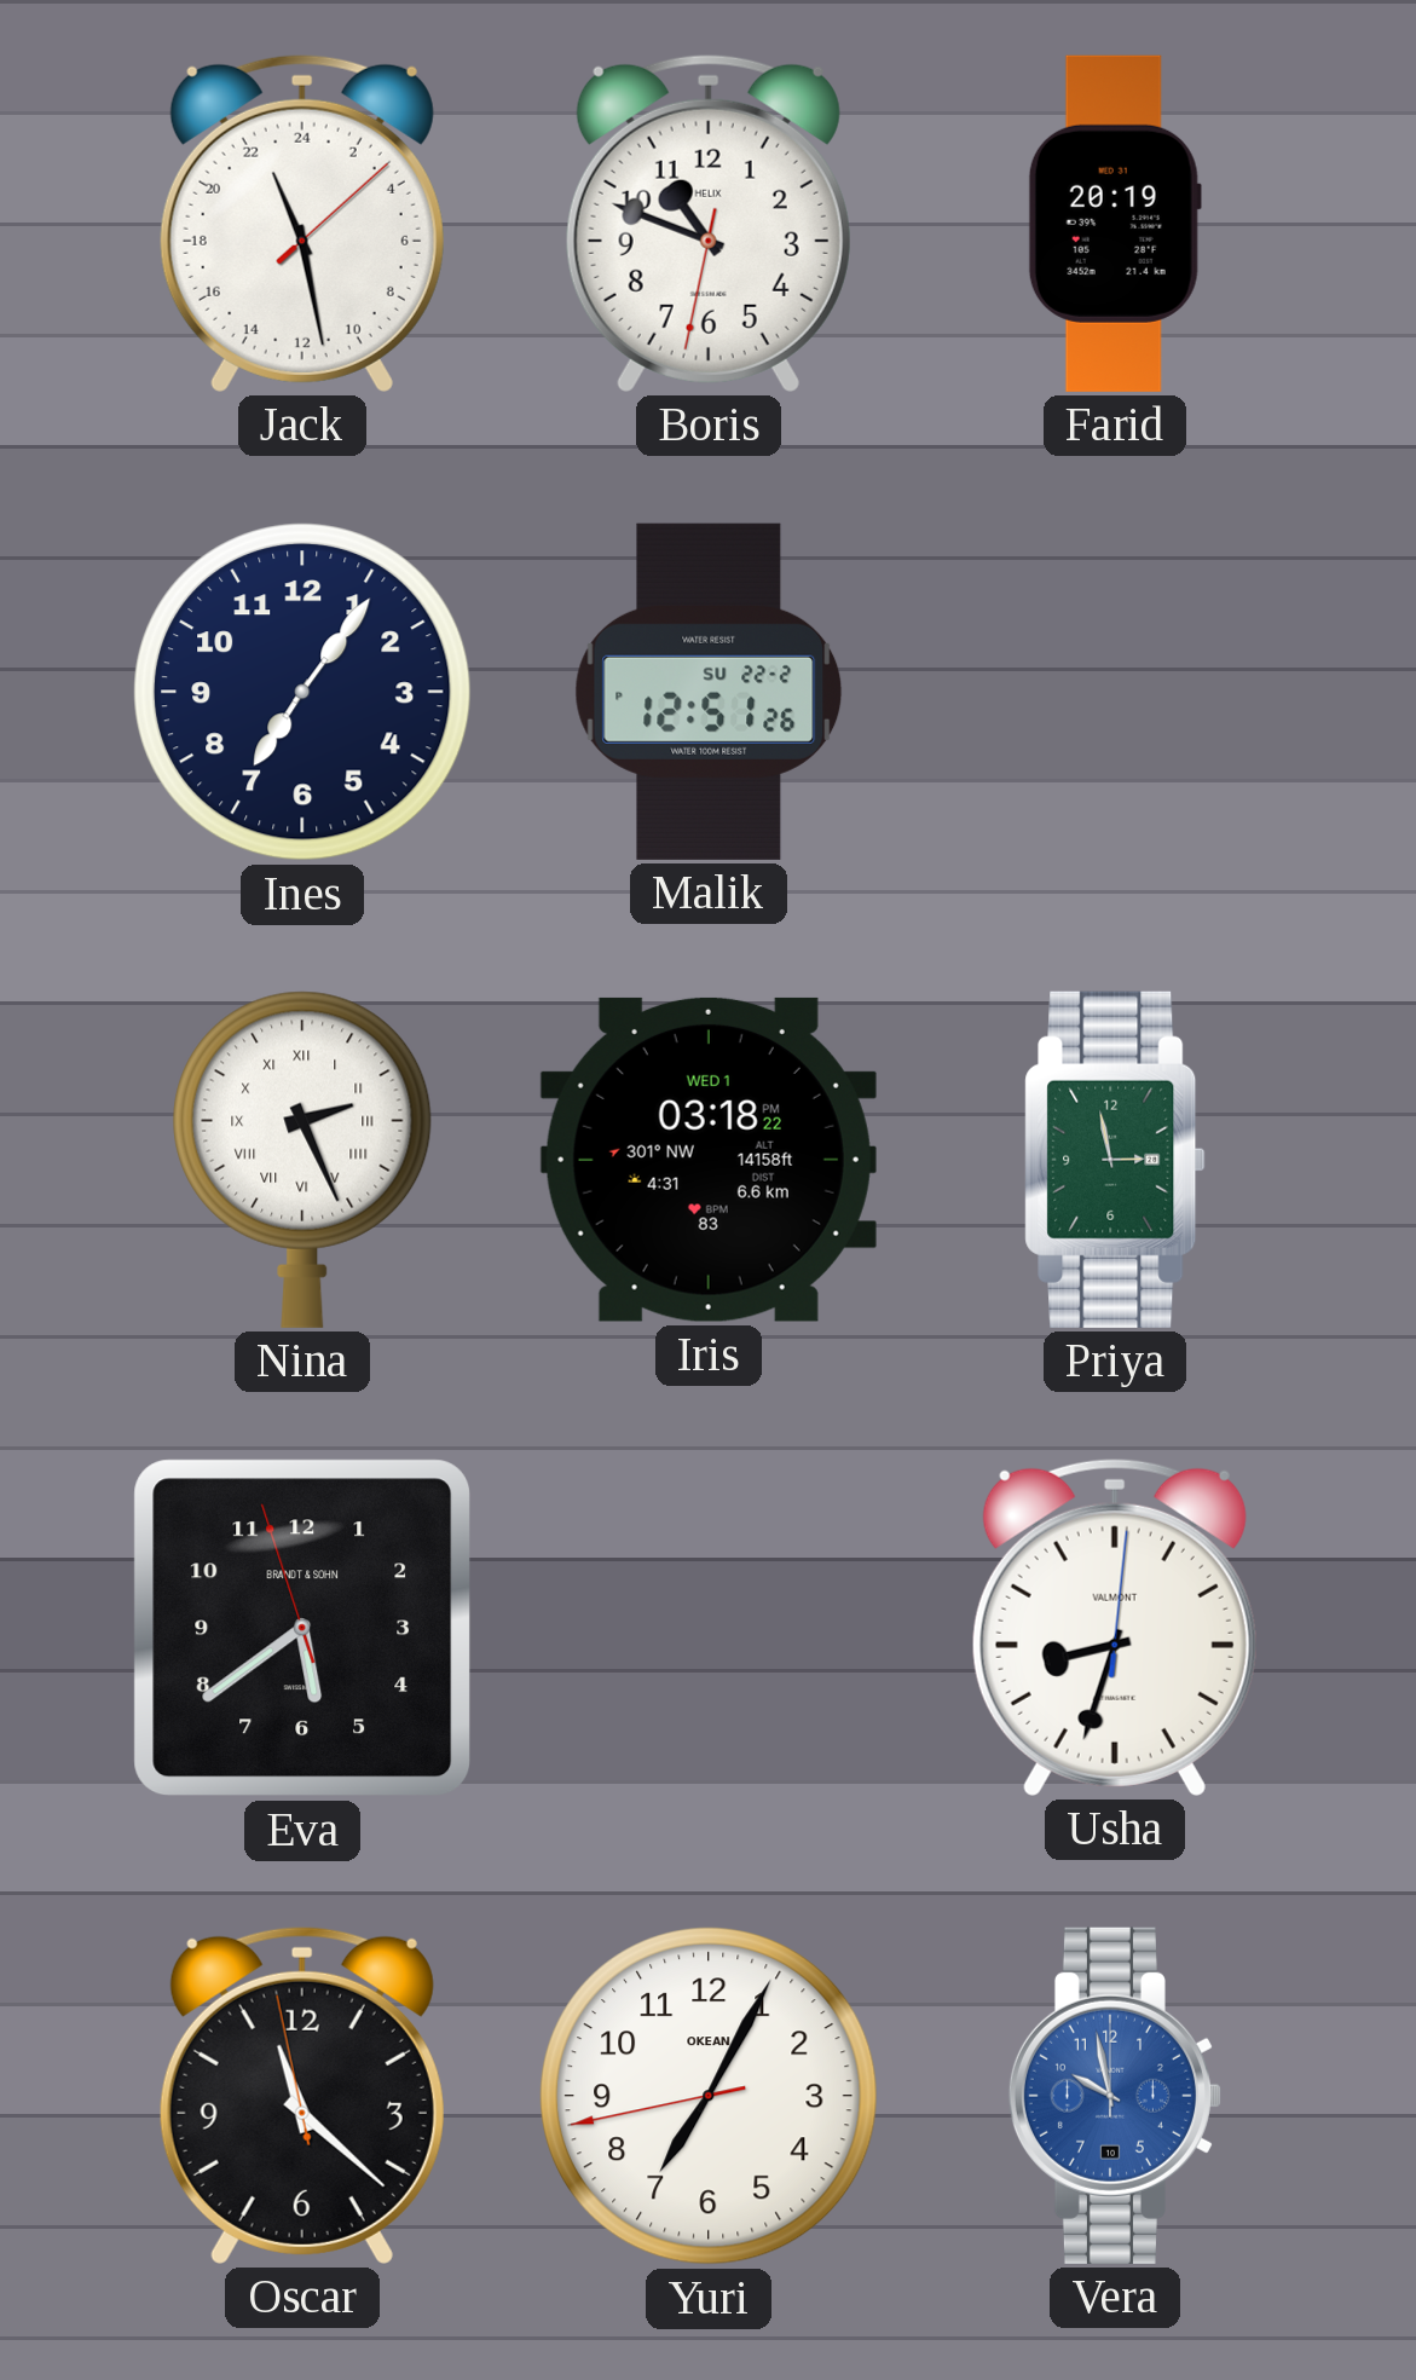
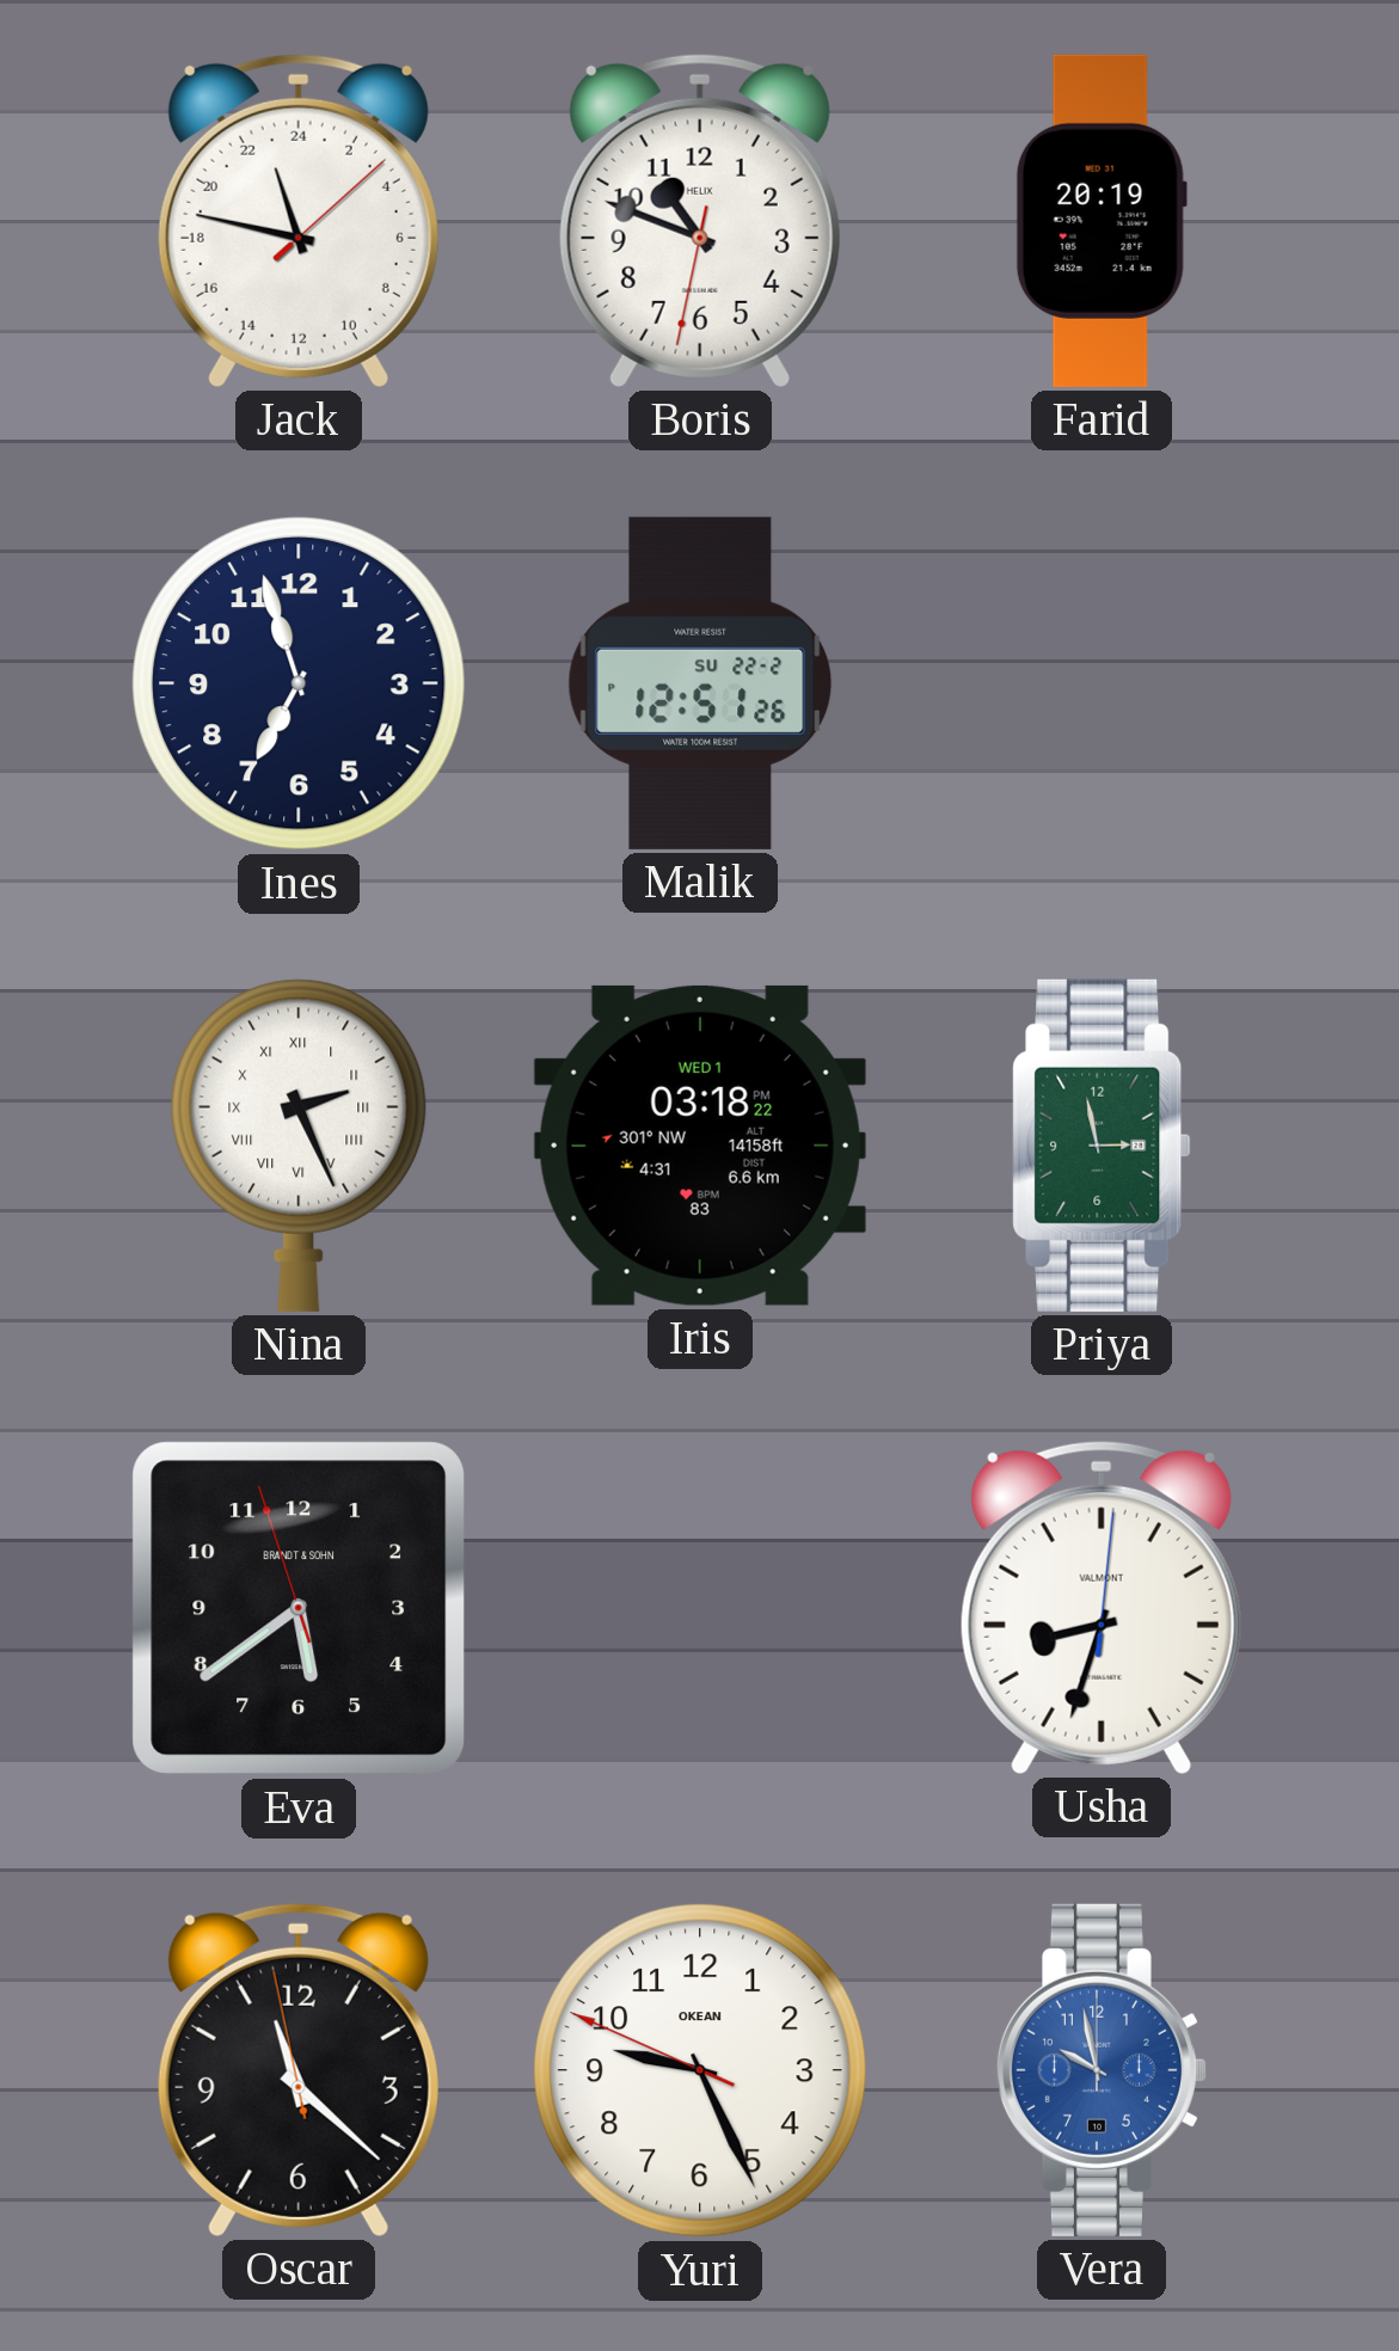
Jack: 22:28 -> 22:47
Ines: 7:06 -> 6:57
Yuri: 7:04 -> 9:25
